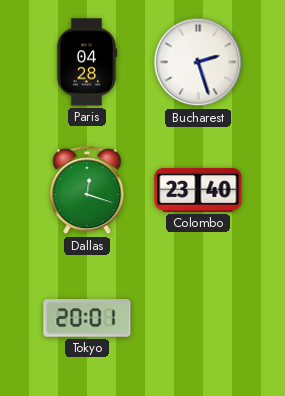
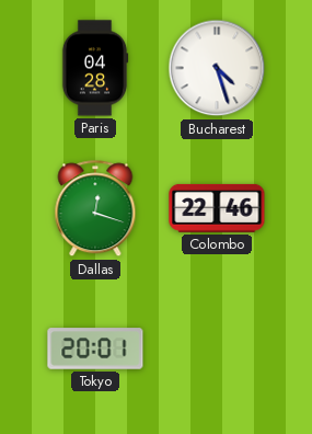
Bucharest: 2:27 -> 4:27
Colombo: 23:40 -> 22:46
